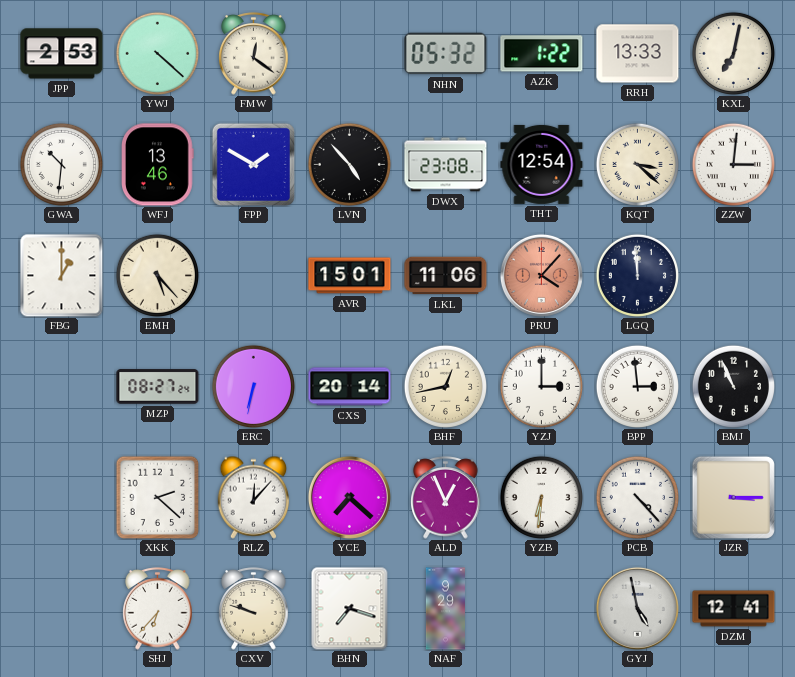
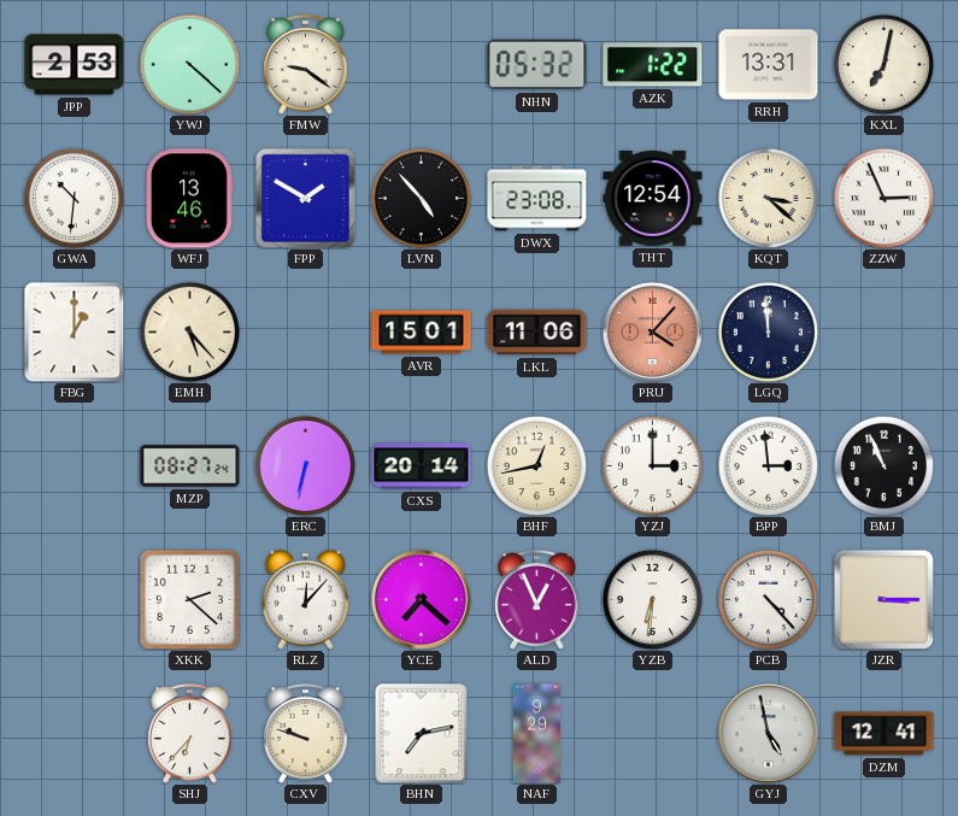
FMW: 12:21 -> 9:21
RRH: 13:33 -> 13:31
ZZW: 3:01 -> 2:56
BHN: 7:18 -> 7:13
